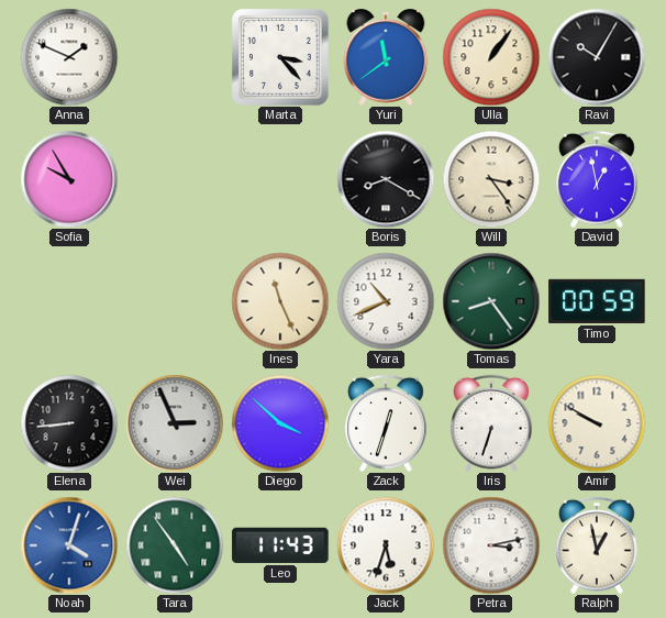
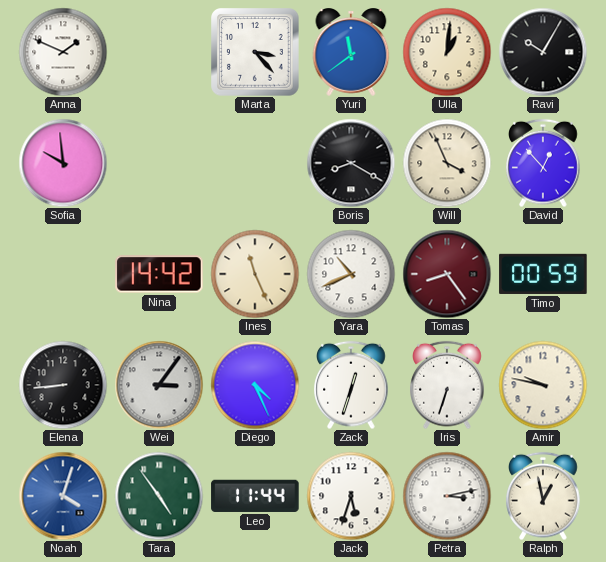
Ulla: 1:06 -> 1:01
Sofia: 9:55 -> 9:59
Will: 3:24 -> 3:56
David: 12:58 -> 12:53
Nina: none -> 14:42
Tomas dial: green -> burgundy
Wei: 2:56 -> 3:06
Diego: 3:52 -> 4:26
Amir: 9:50 -> 9:47
Leo: 11:43 -> 11:44
